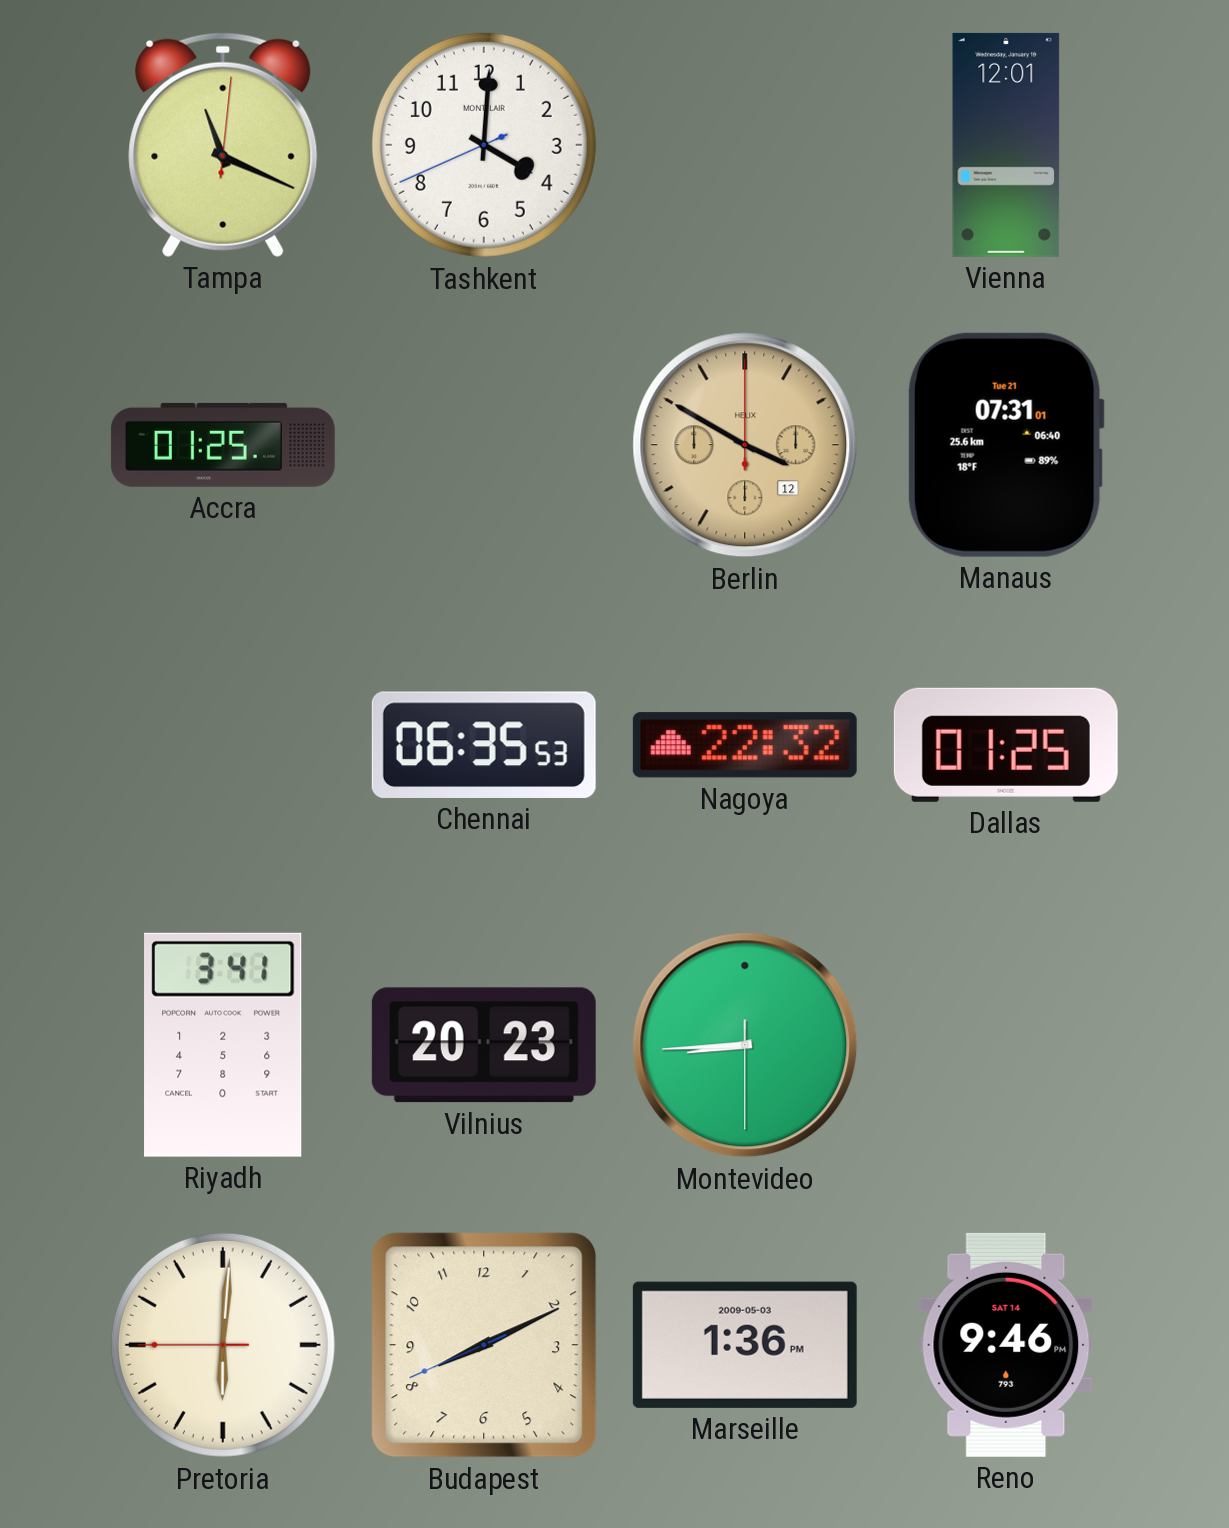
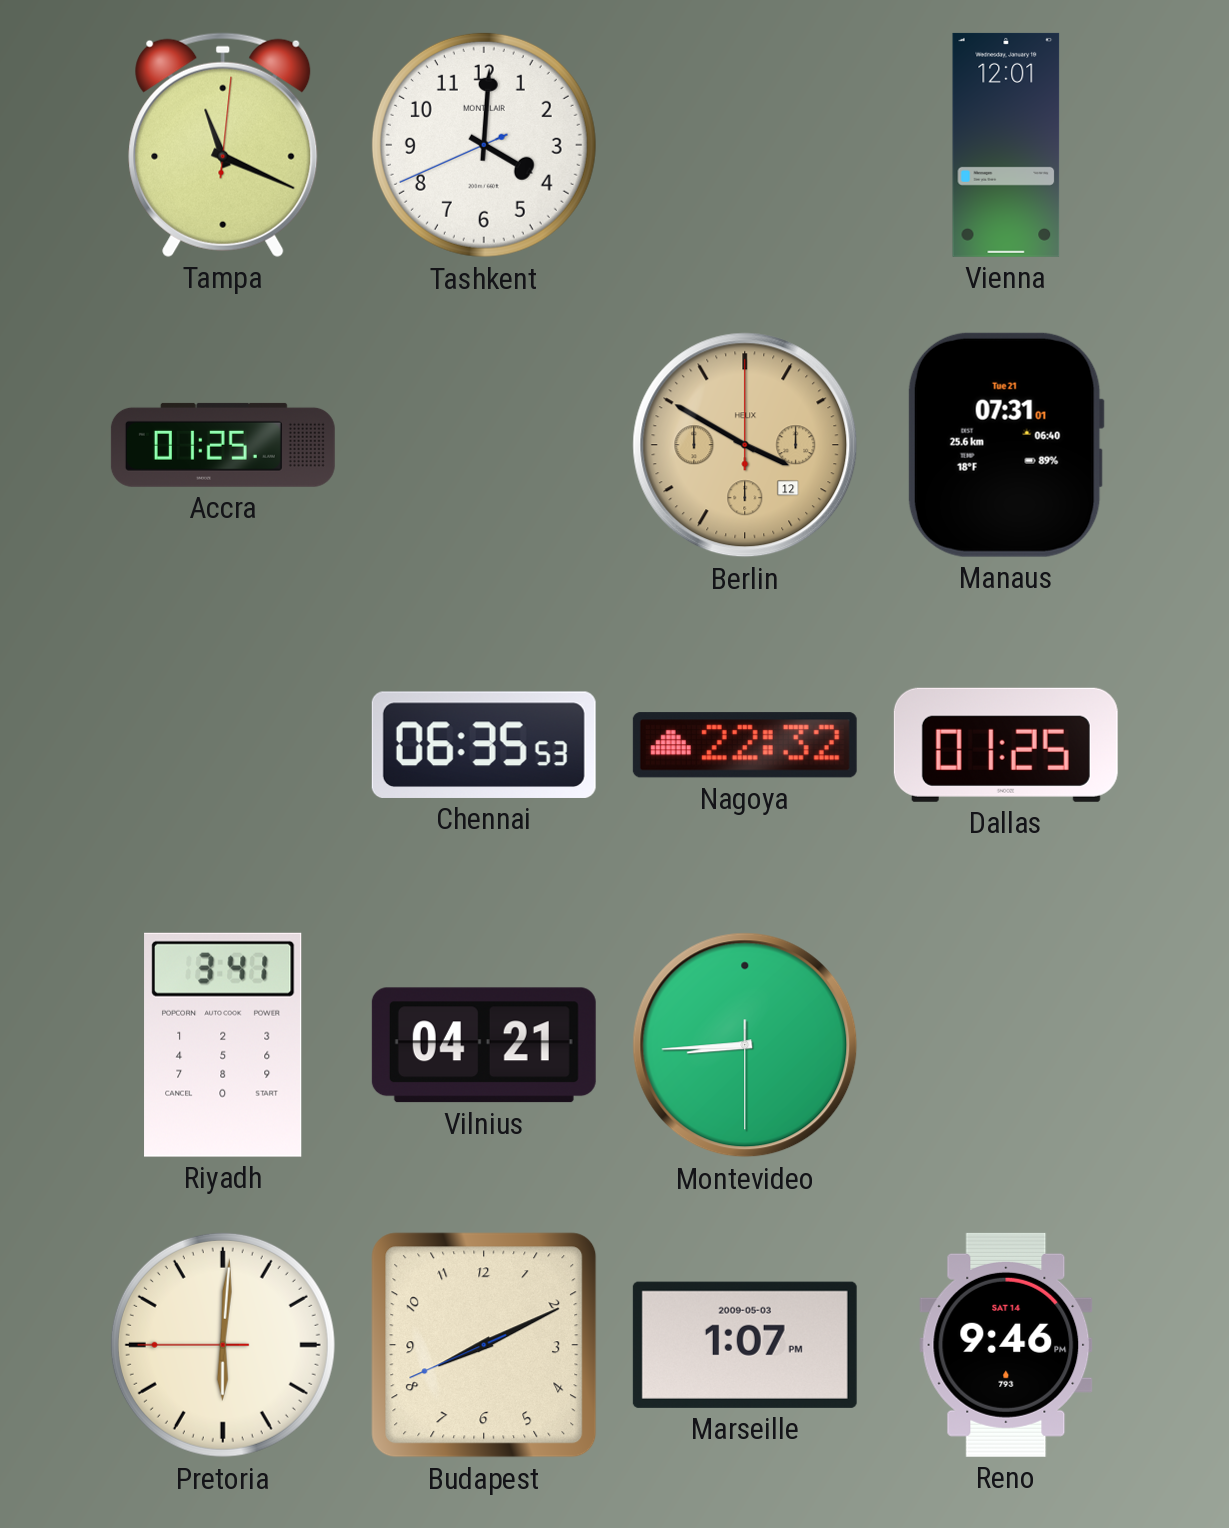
Vilnius: 20:23 -> 04:21
Marseille: 1:36 -> 1:07
